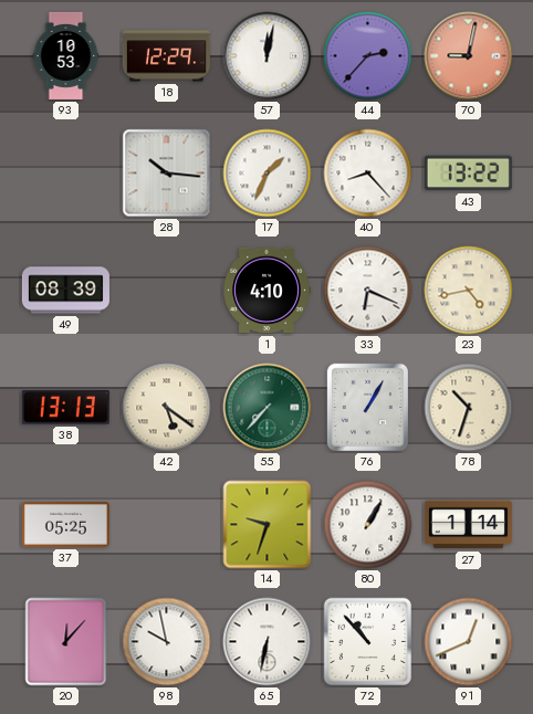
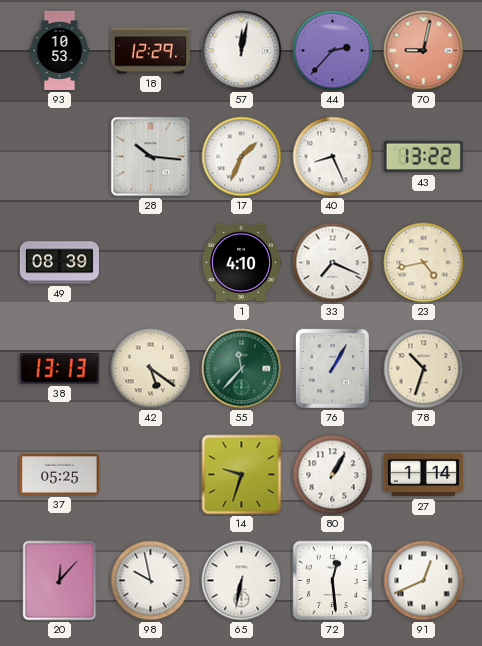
40: 8:23 -> 8:26
33: 6:19 -> 7:19
55: 7:37 -> 11:37
72: 10:53 -> 12:29
